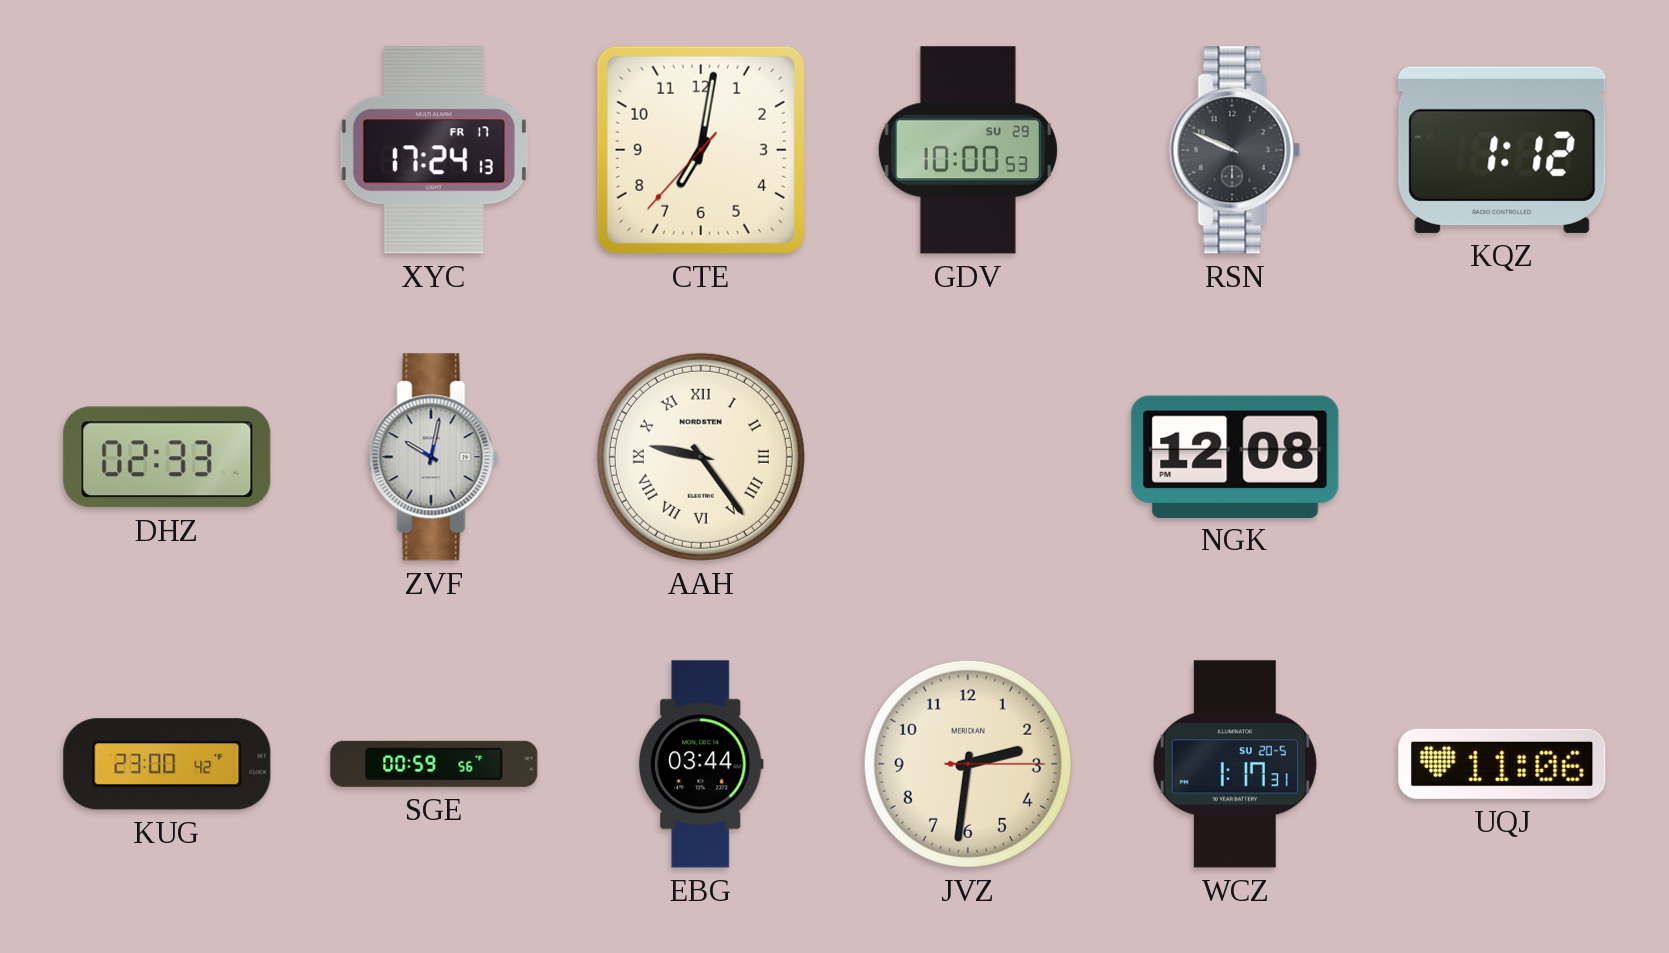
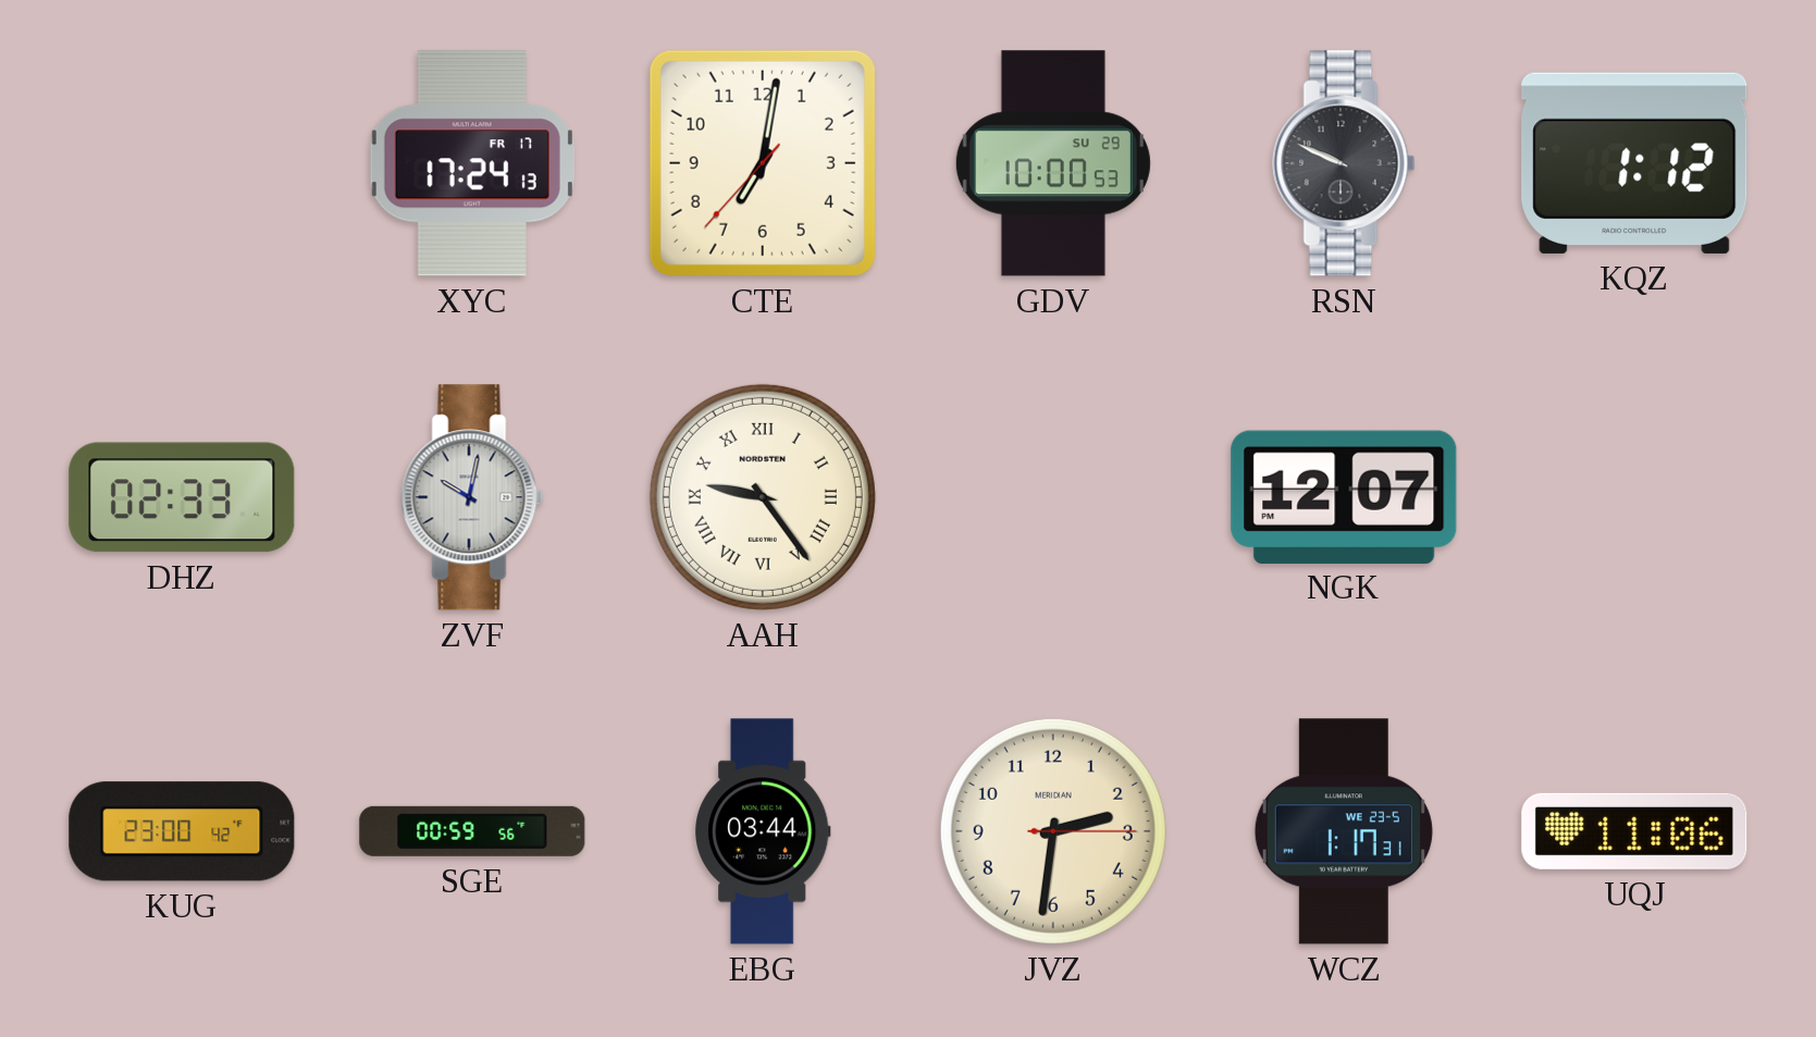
NGK: 12:08 -> 12:07
WCZ date: SU 20-5 -> WE 23-5
